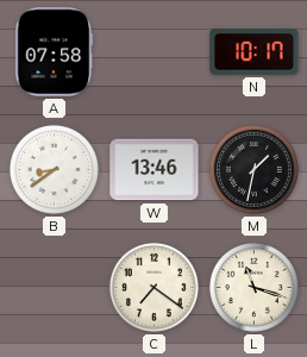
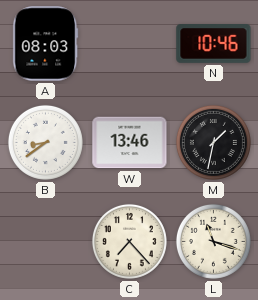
A: 07:58 -> 08:03
N: 10:17 -> 10:46
C: 7:21 -> 7:23
